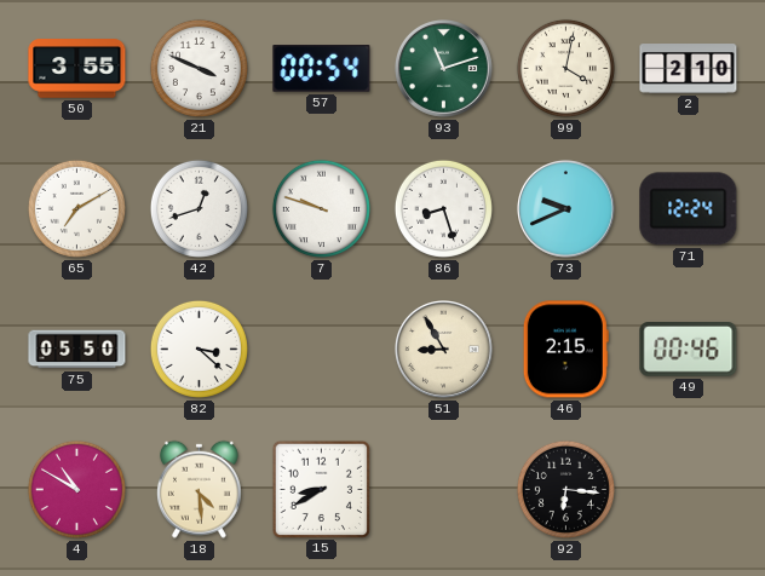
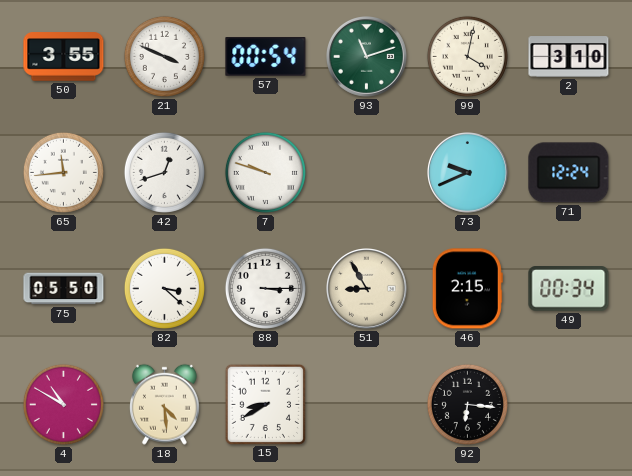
2: 2:10 -> 3:10
65: 7:10 -> 11:44
86: 8:27 -> none
88: none -> 3:15
49: 00:46 -> 00:34
